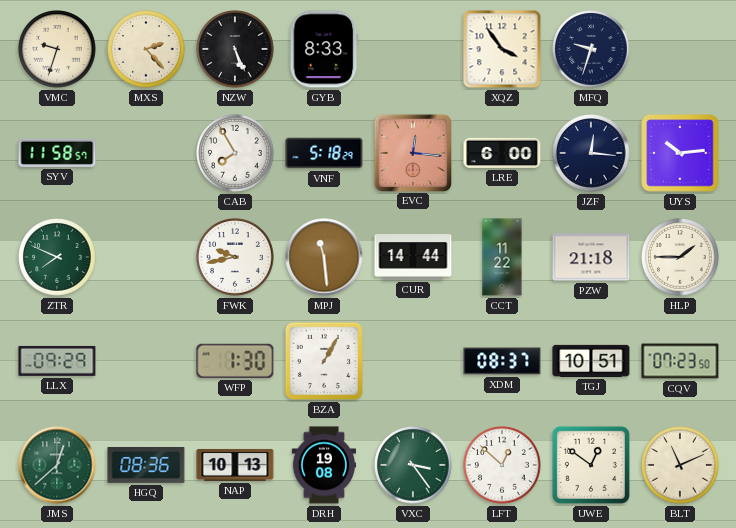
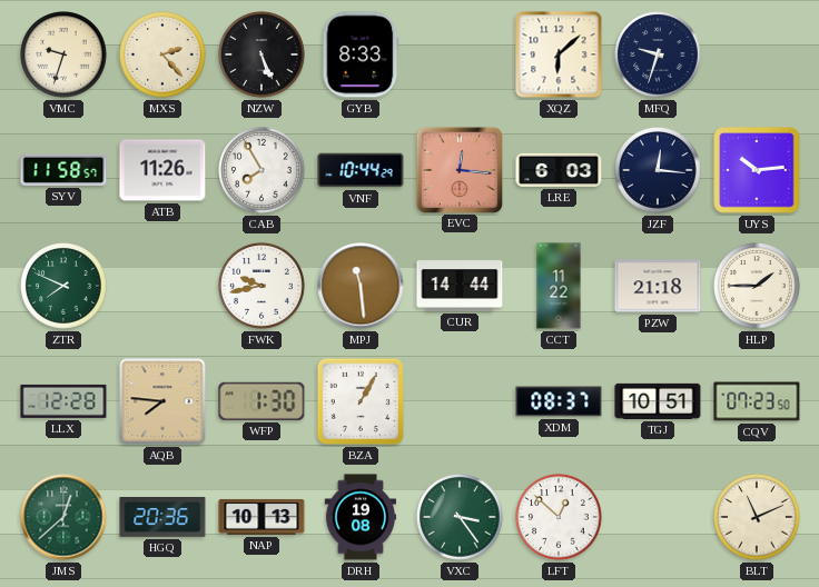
XQZ: 3:54 -> 6:08
ATB: none -> 11:26
VNF: 5:18 -> 10:44
LRE: 6:00 -> 6:03
LLX: 09:29 -> 12:28
AQB: none -> 7:46
HGQ: 08:36 -> 20:36
UWE: 12:51 -> none
